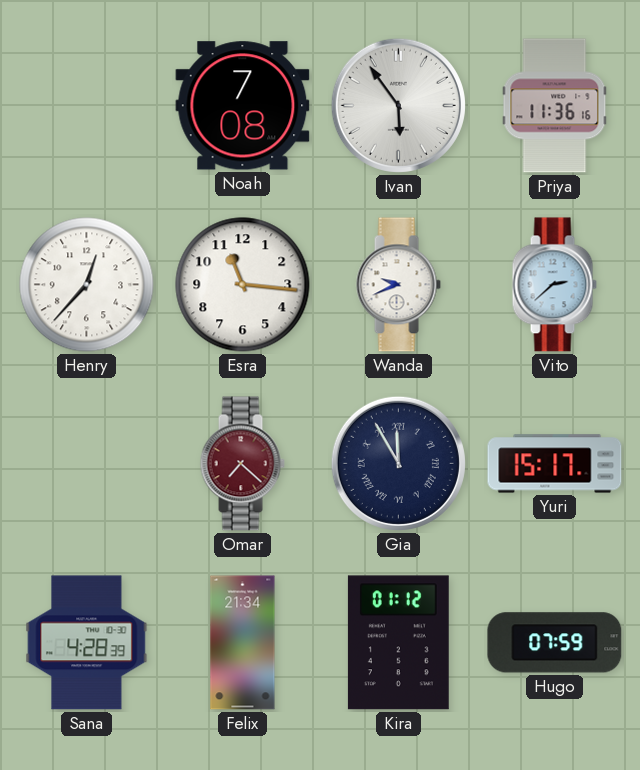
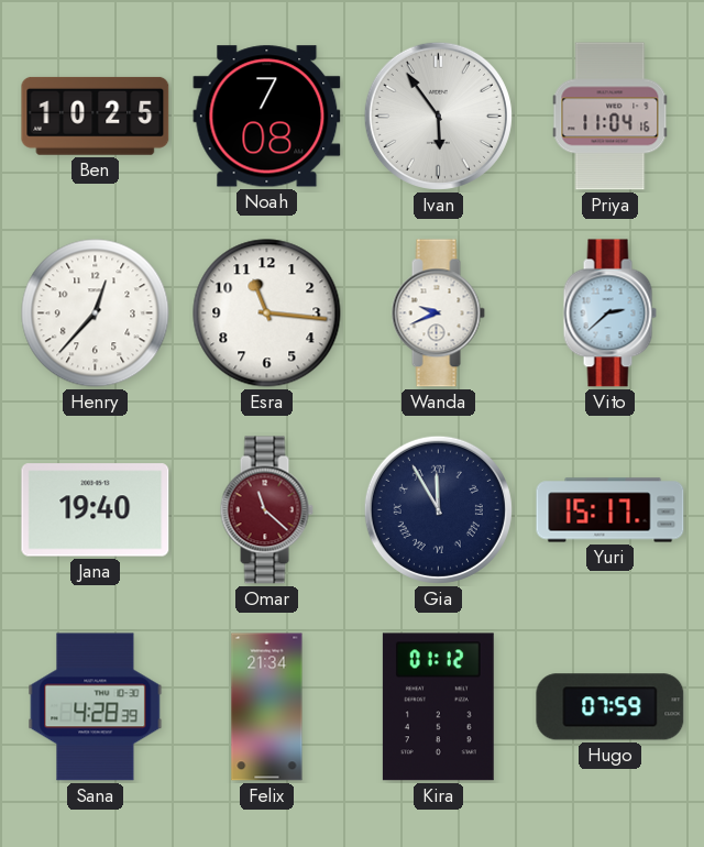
Ben: none -> 10:25
Priya: 11:36 -> 11:04
Jana: none -> 19:40
Omar: 7:22 -> 11:22
